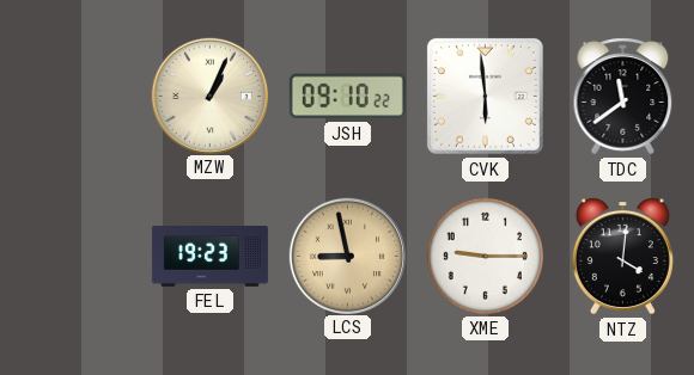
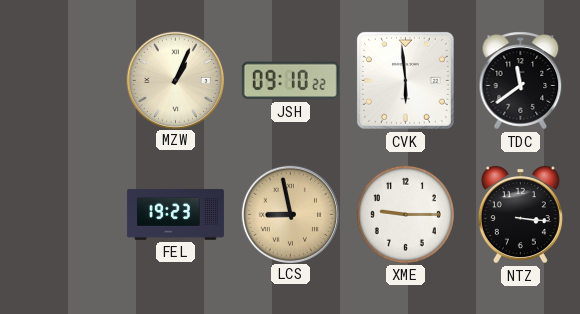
NTZ: 4:01 -> 3:16
